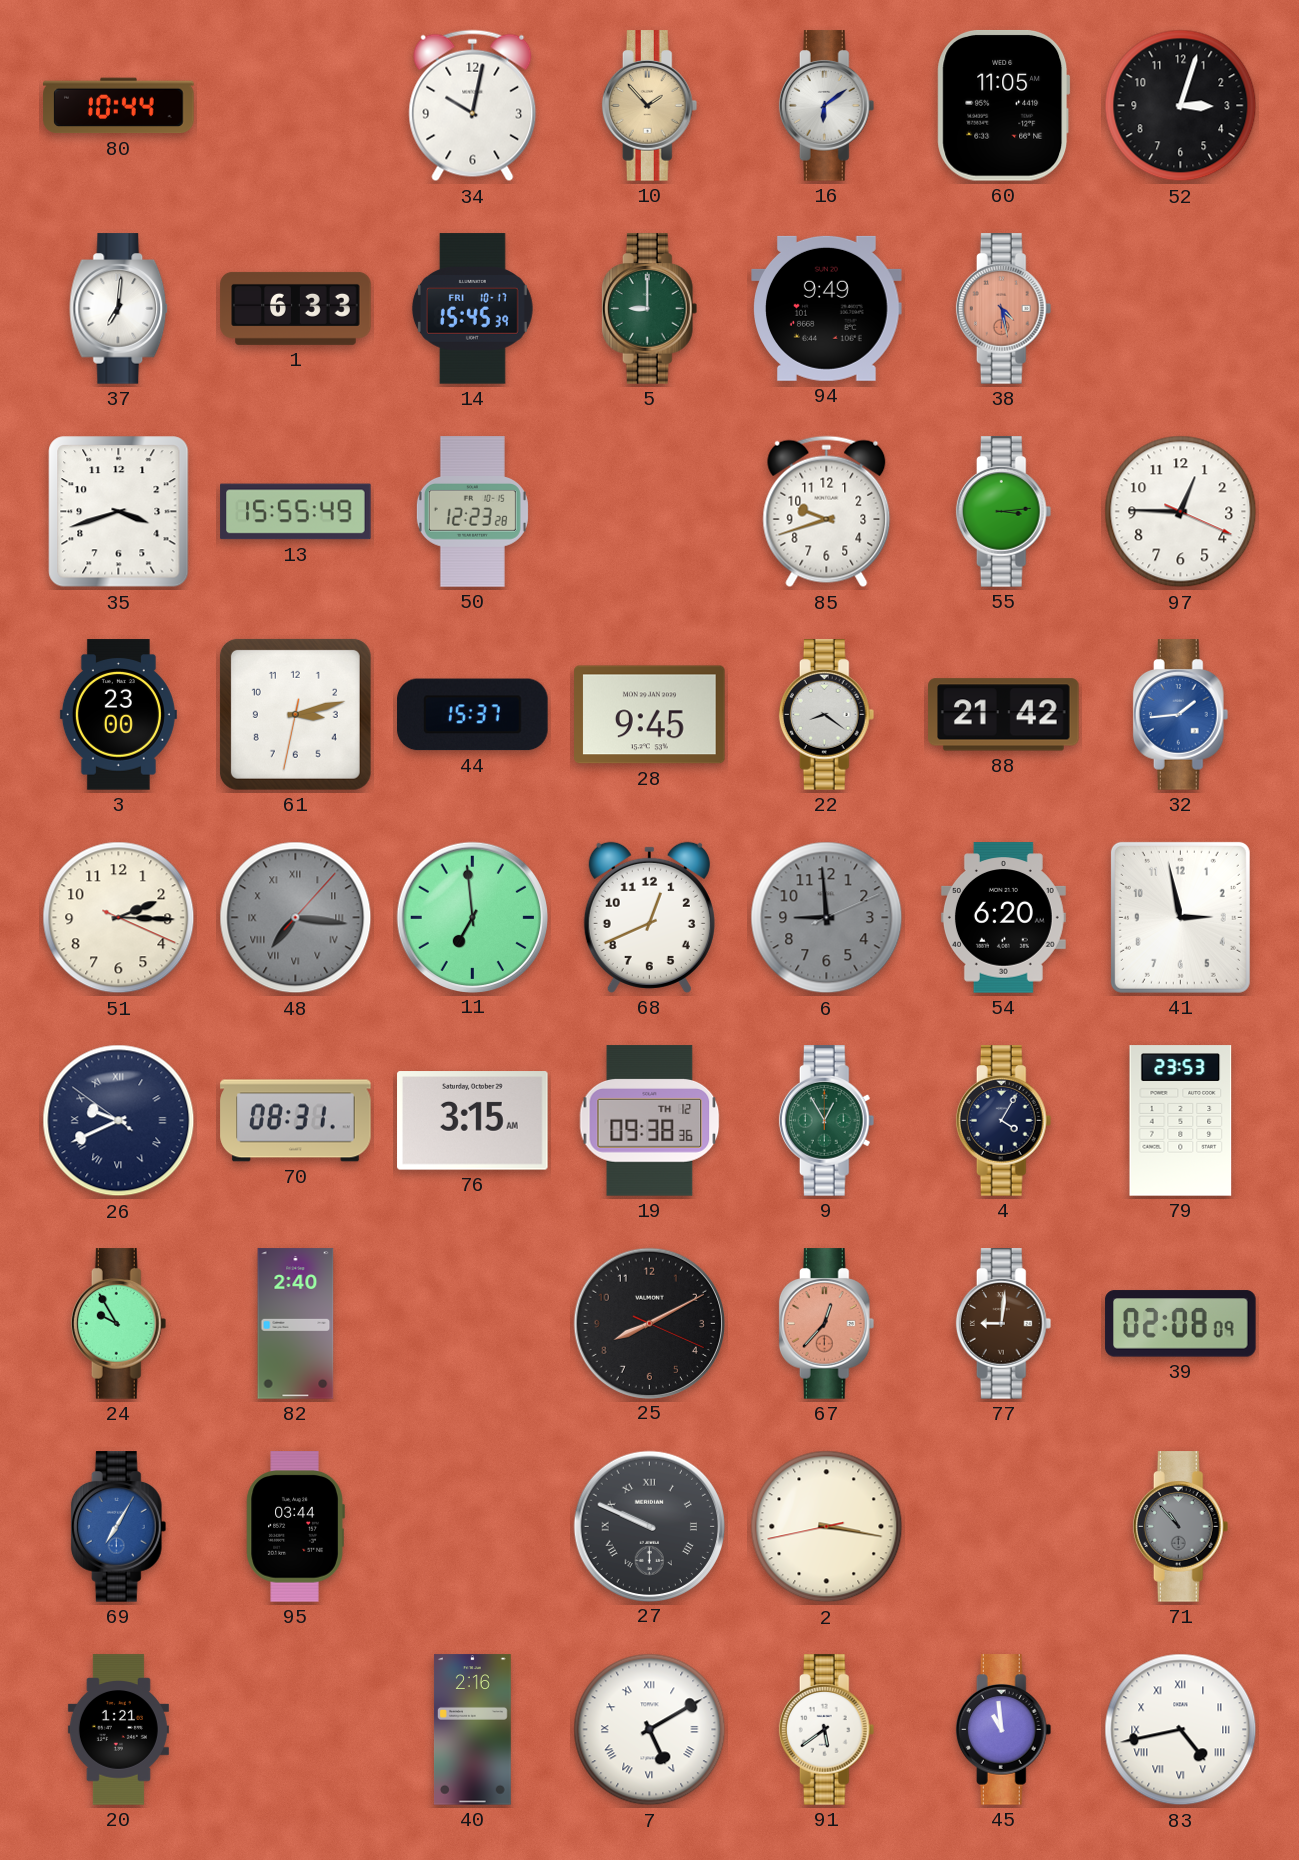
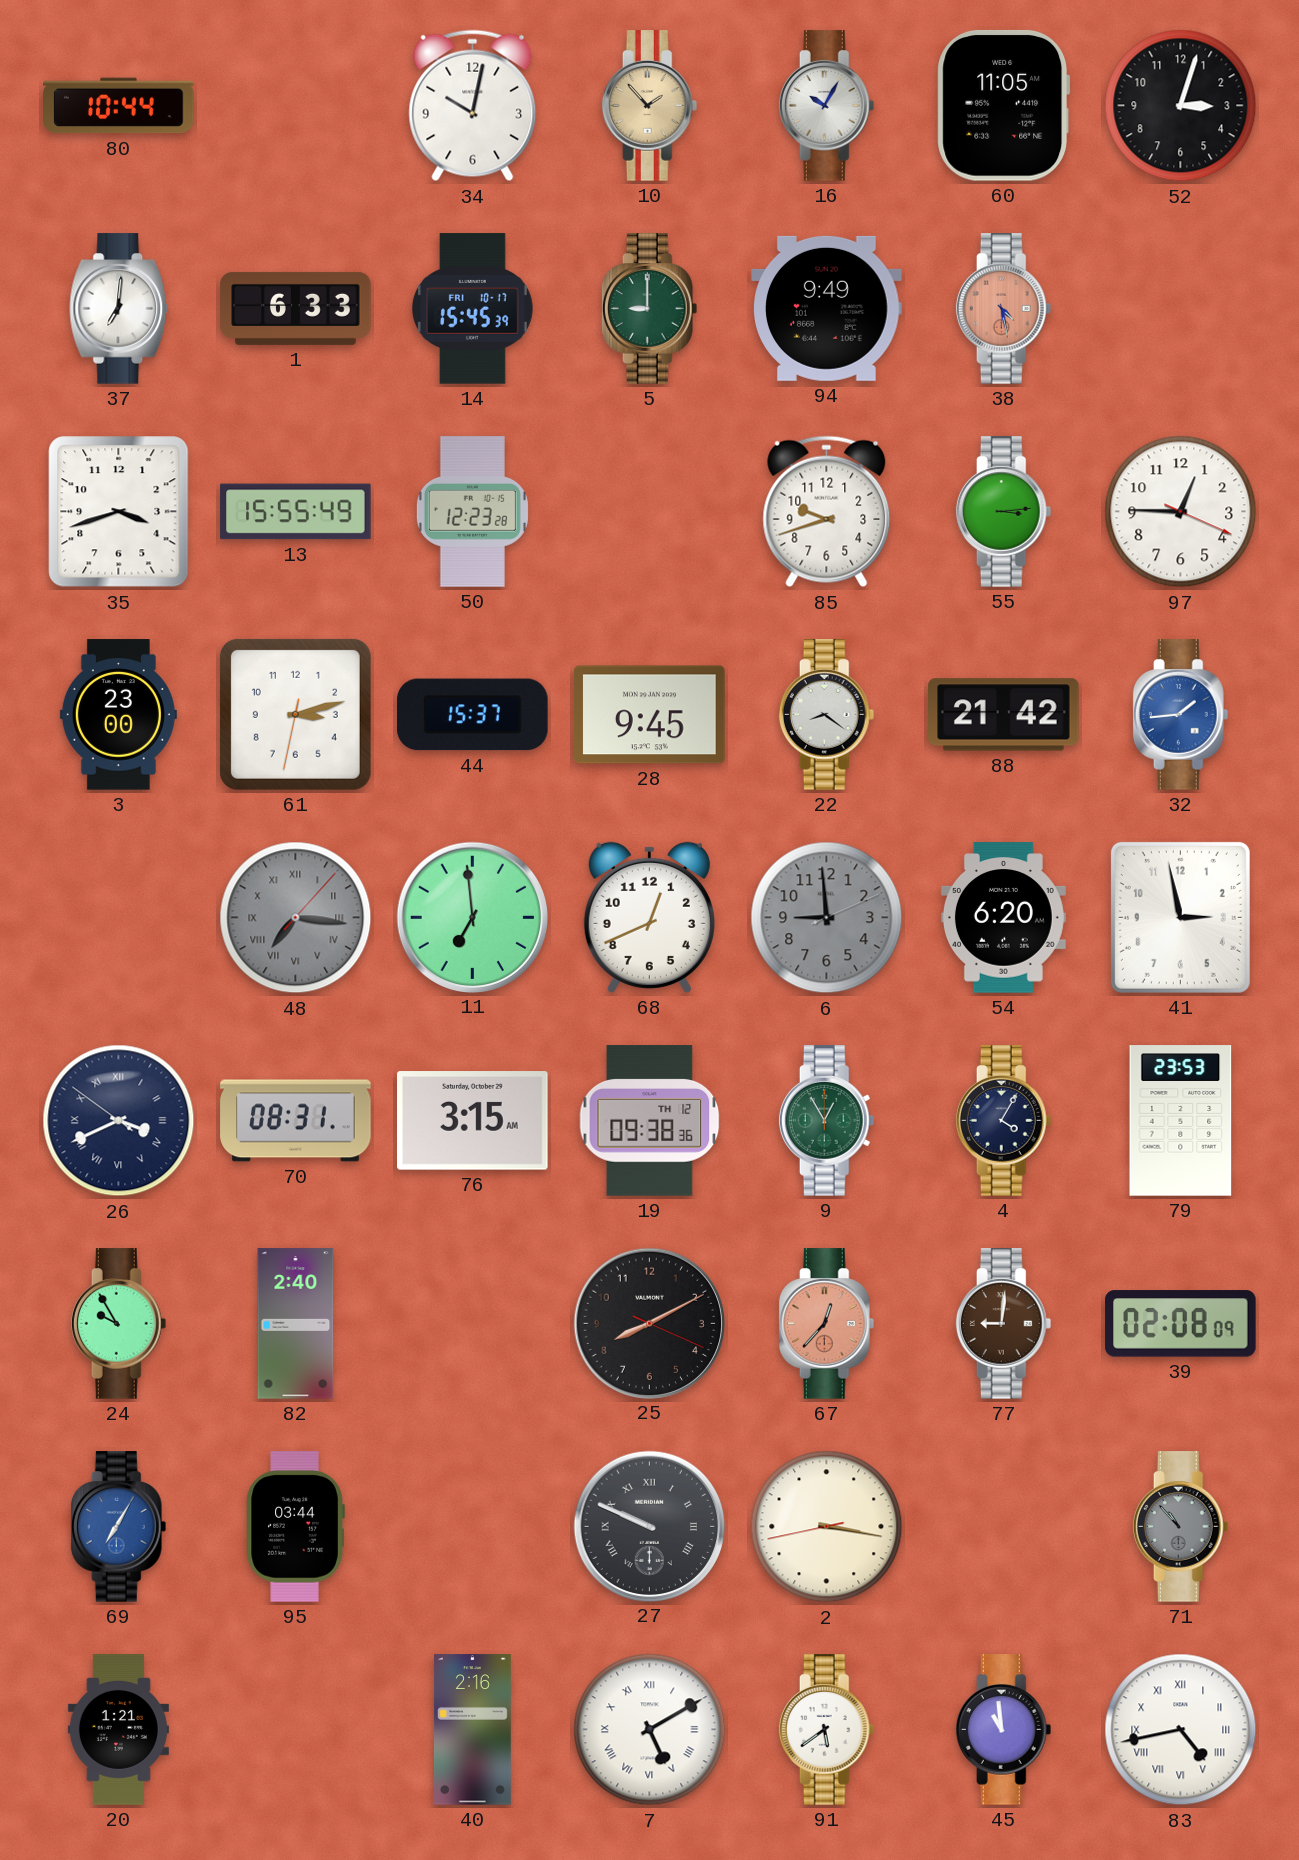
16: 6:09 -> 10:05
51: 2:15 -> none
26: 9:40 -> 3:40
